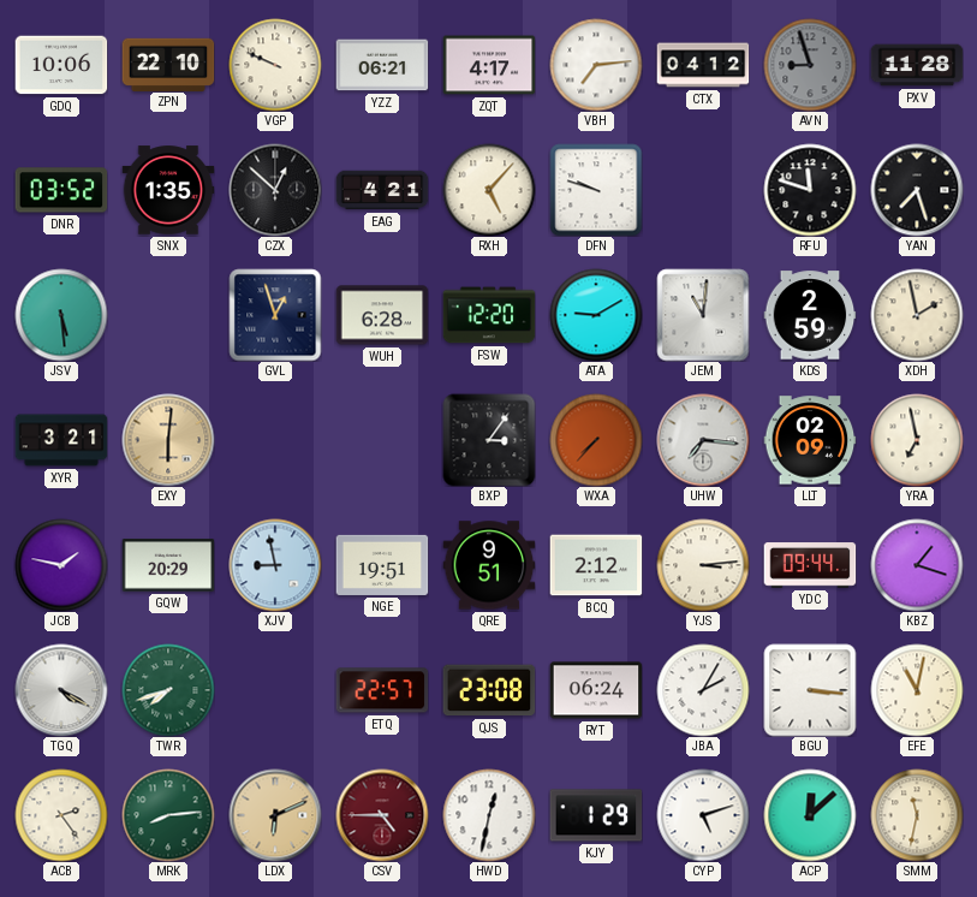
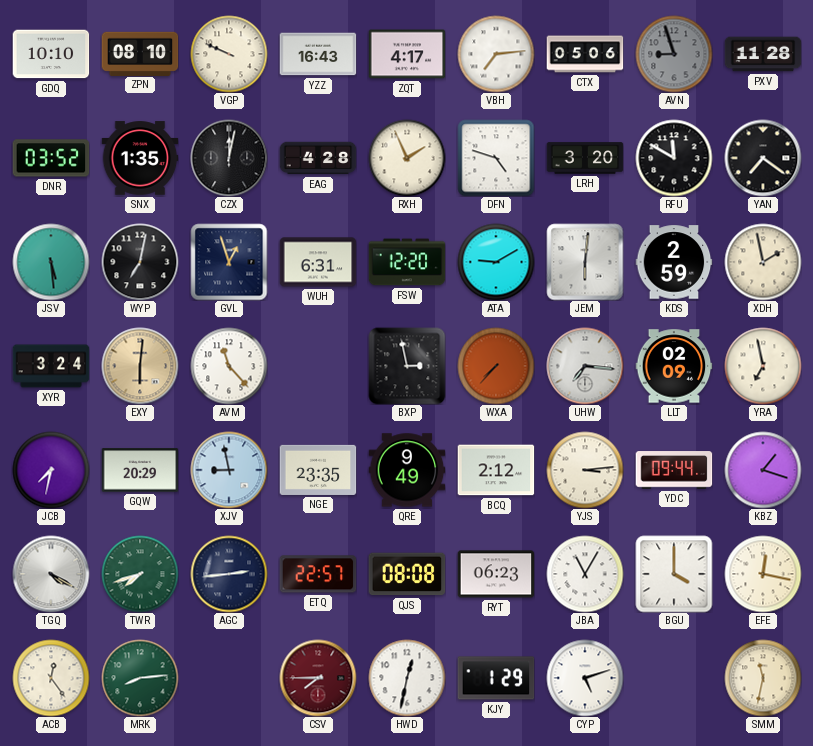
GDQ: 10:06 -> 10:10
ZPN: 22:10 -> 08:10
YZZ: 06:21 -> 16:43
CTX: 04:12 -> 05:06
CZX: 12:52 -> 12:02
EAG: 4:21 -> 4:28
RXH: 5:07 -> 1:56
DFN: 9:48 -> 4:48
LRH: none -> 3:20
RFU: 11:48 -> 11:50
YAN: 7:27 -> 7:21
WYP: none -> 7:02
WUH: 6:28 -> 6:31
JEM: 11:01 -> 6:01
XYR: 3:21 -> 3:24
AVM: none -> 11:23
BXP: 3:06 -> 2:58
JCB: 1:47 -> 7:32
NGE: 19:51 -> 23:35
QRE: 9:51 -> 9:49
AGC: none -> 2:44
QJS: 23:08 -> 08:08
RYT: 06:24 -> 06:23
JBA: 2:05 -> 11:05
BGU: 3:16 -> 4:00
EFE: 11:02 -> 12:17
ACB: 2:24 -> 12:24
LDX: 6:11 -> none
CSV: 4:45 -> 7:45
ACP: 12:08 -> none
